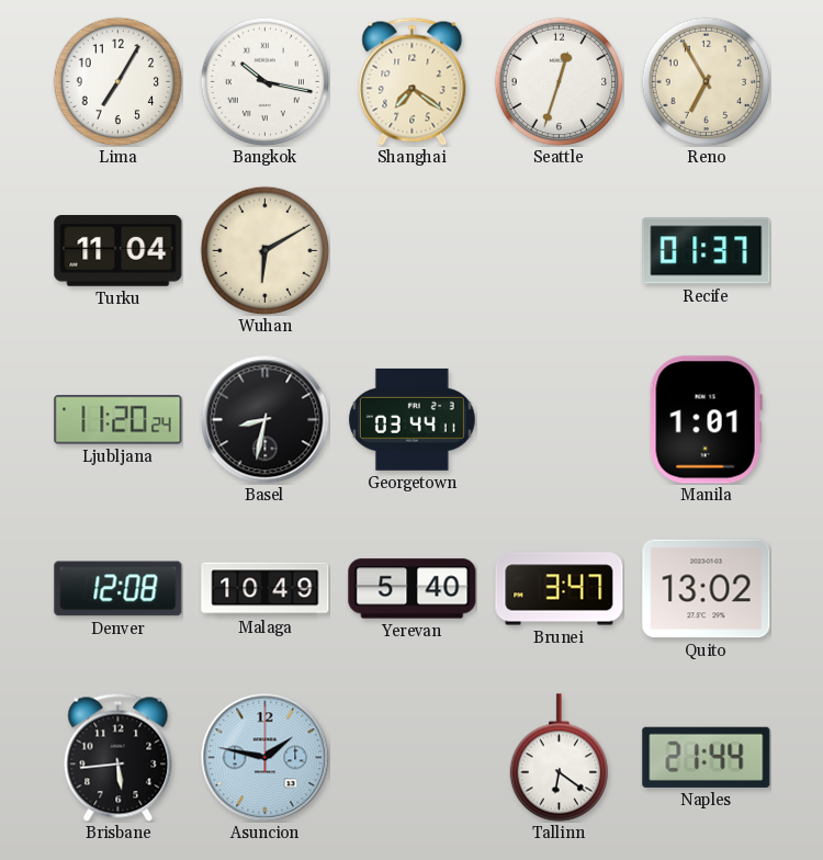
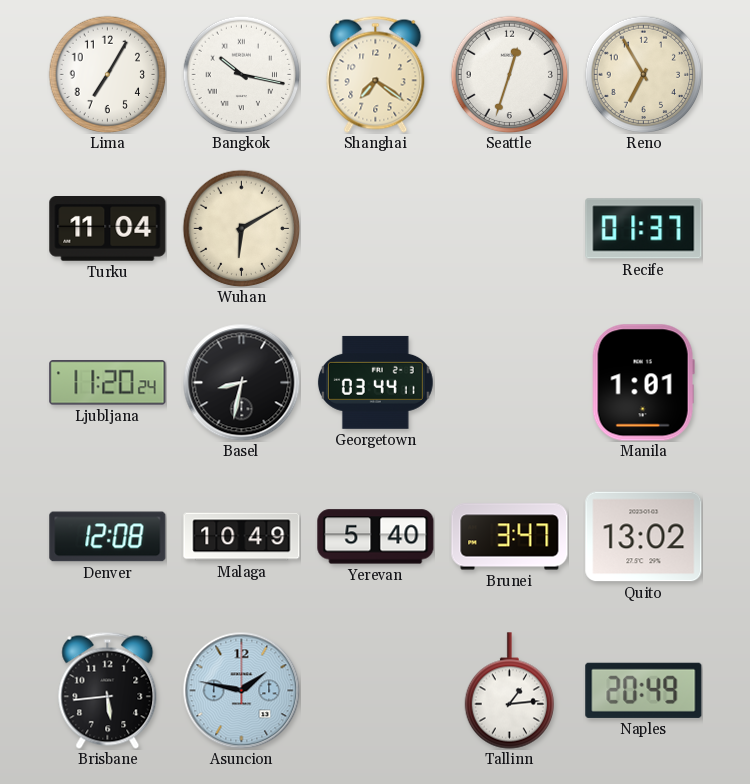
Tallinn: 6:21 -> 1:14
Naples: 21:44 -> 20:49
